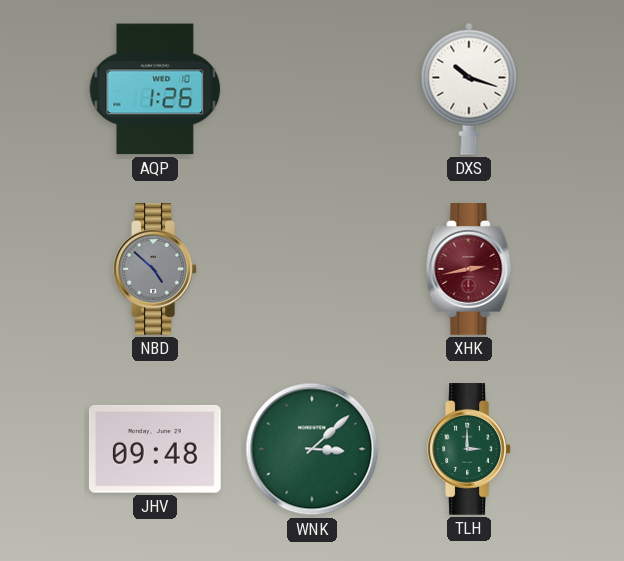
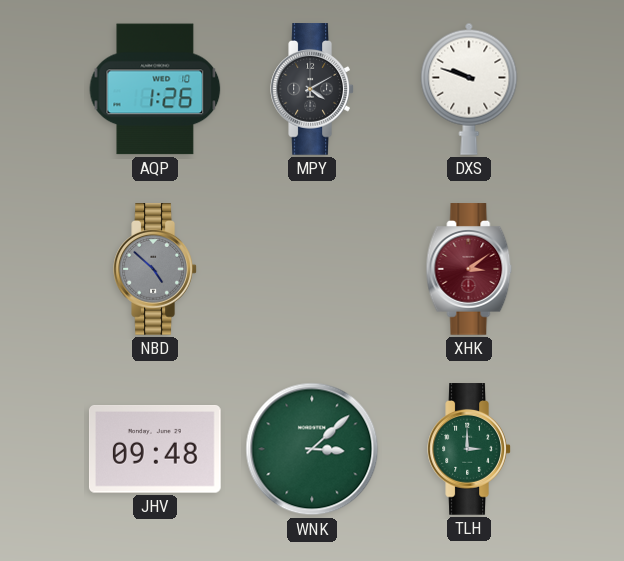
MPY: none -> 4:10
DXS: 10:18 -> 9:48
XHK: 2:43 -> 3:09
